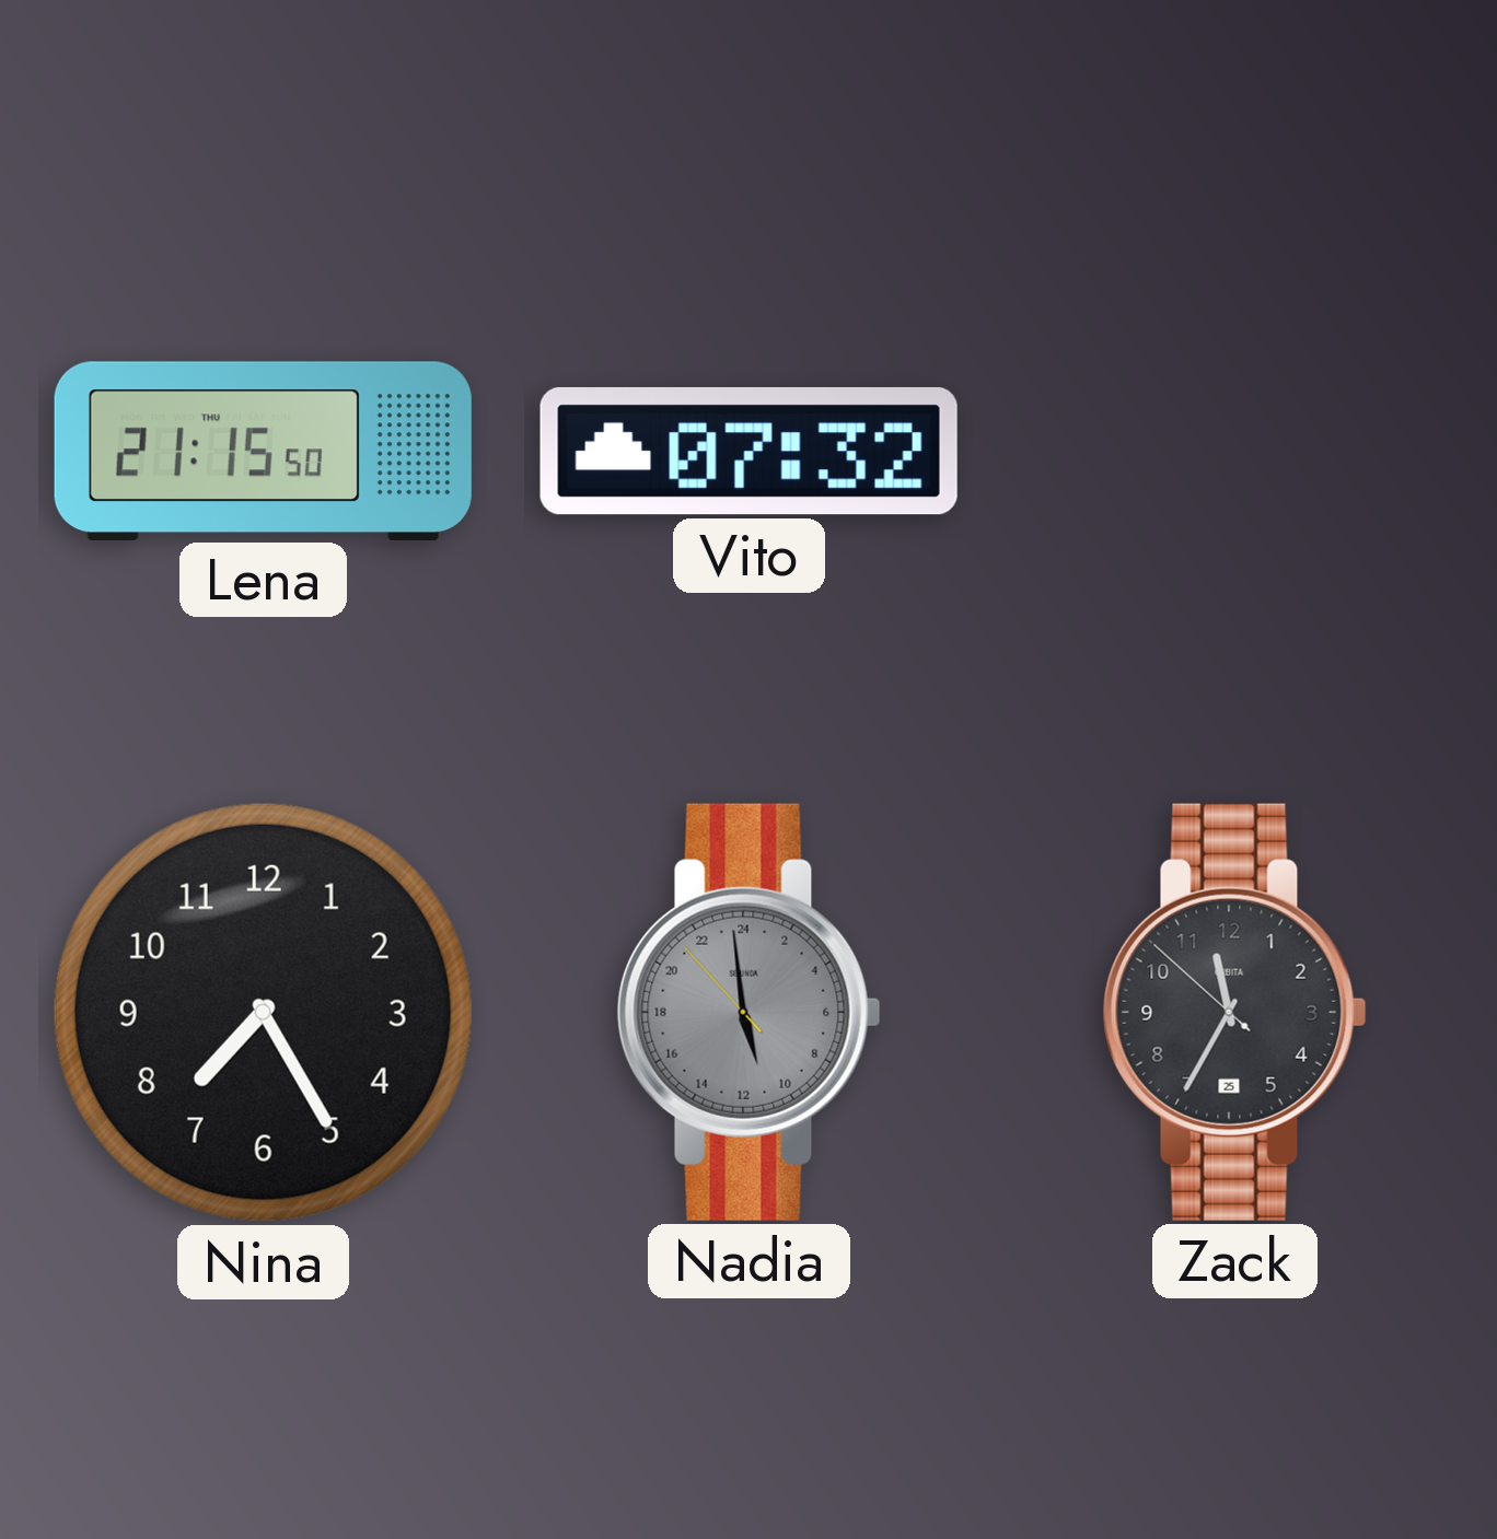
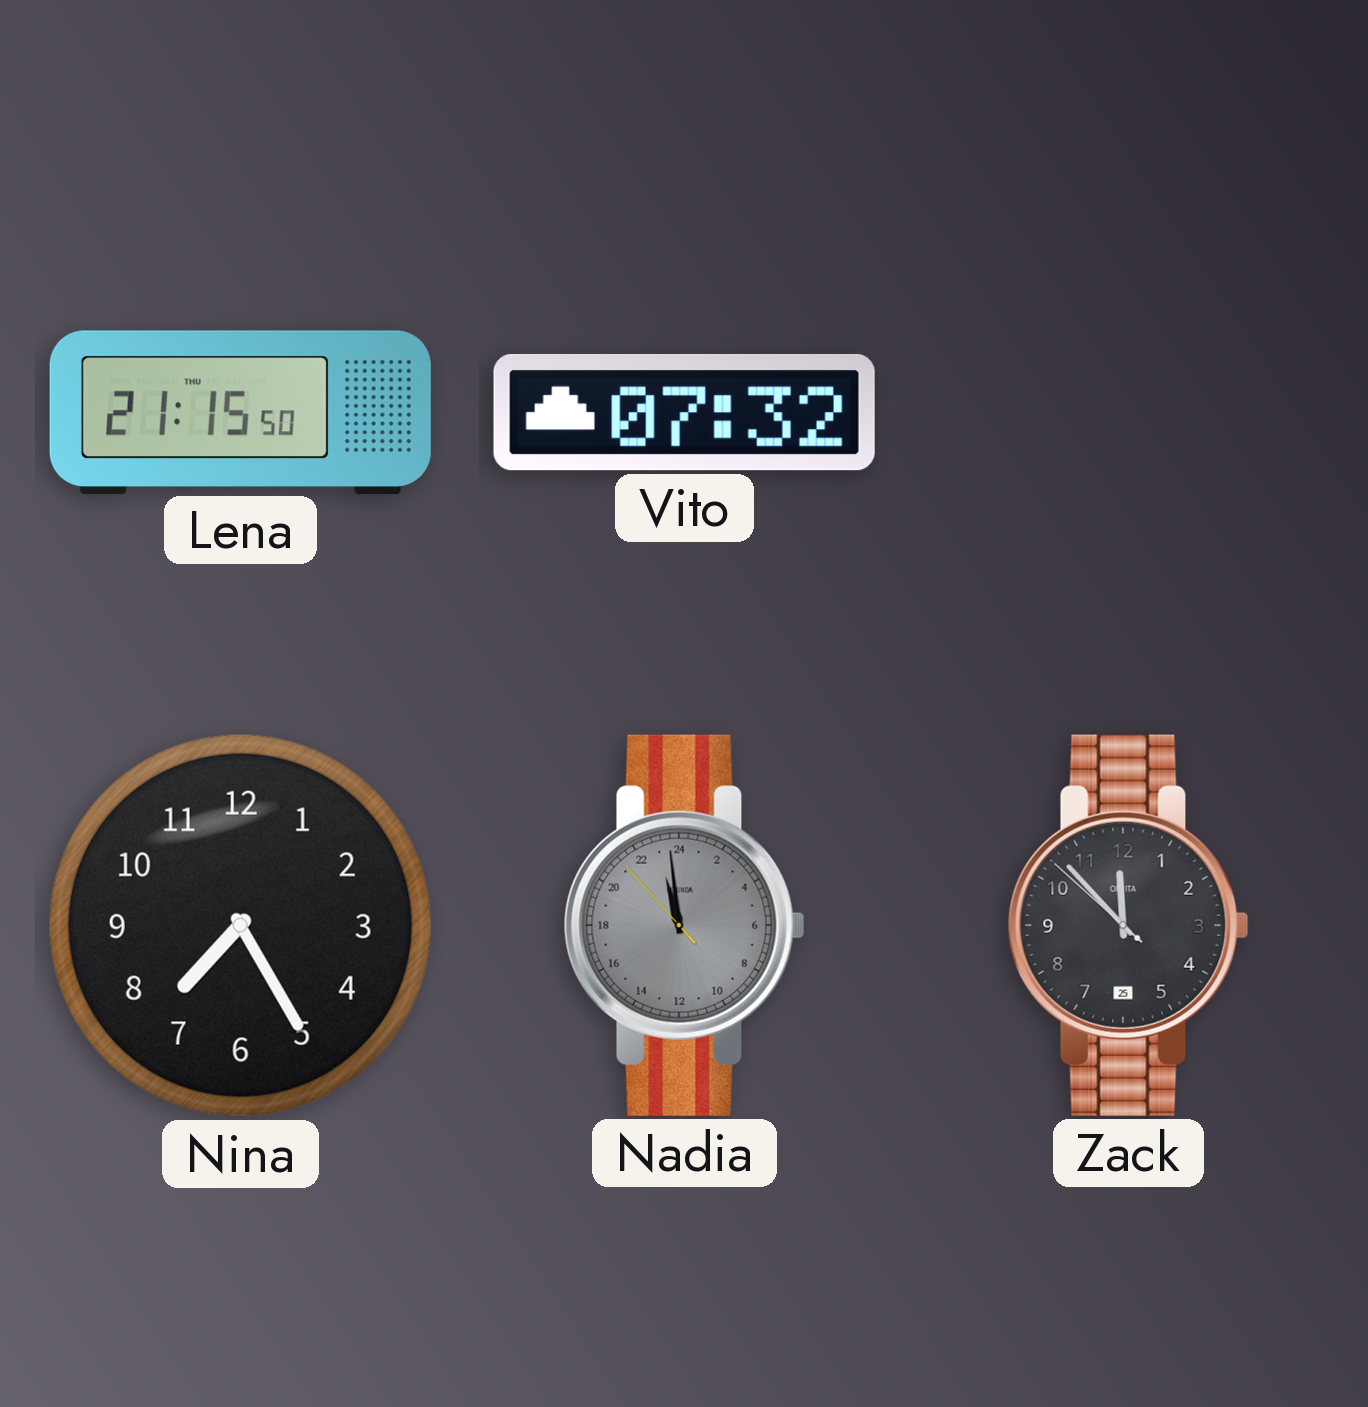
Nadia: 10:58 -> 22:58
Zack: 11:34 -> 11:52
